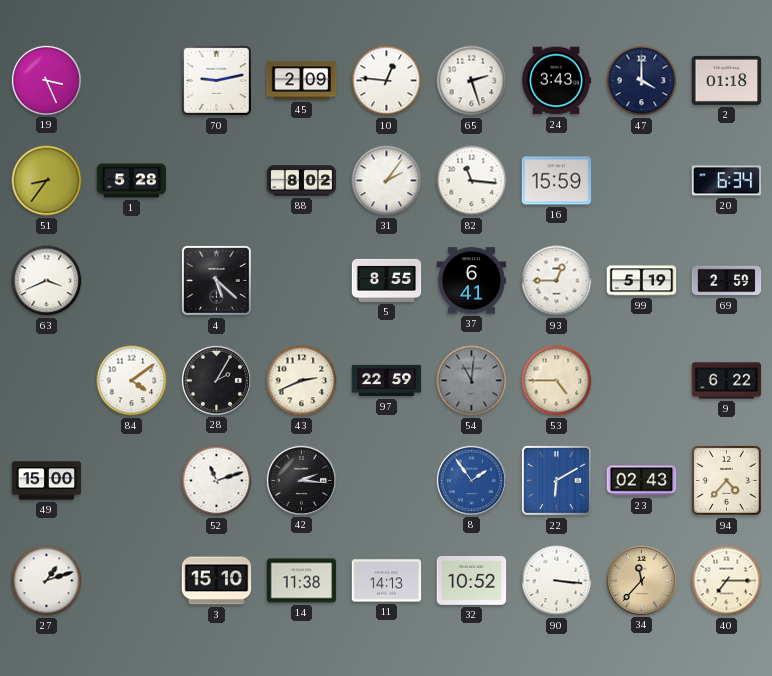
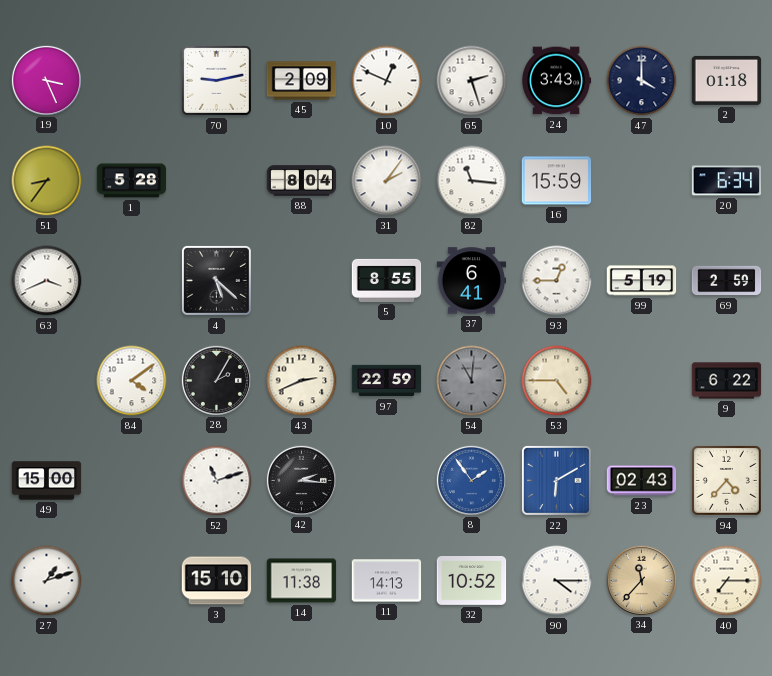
10: 12:46 -> 12:49
88: 8:02 -> 8:04
90: 3:16 -> 4:15
